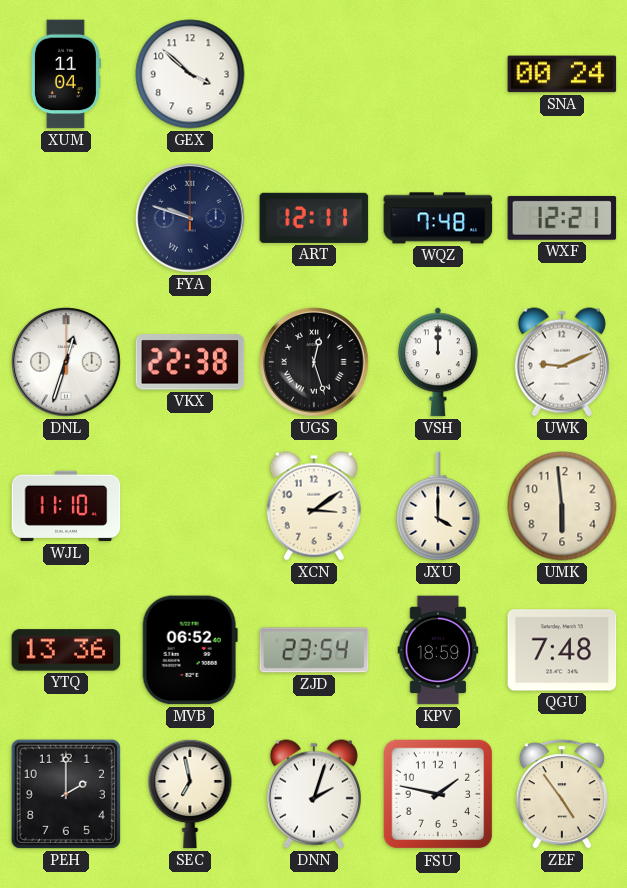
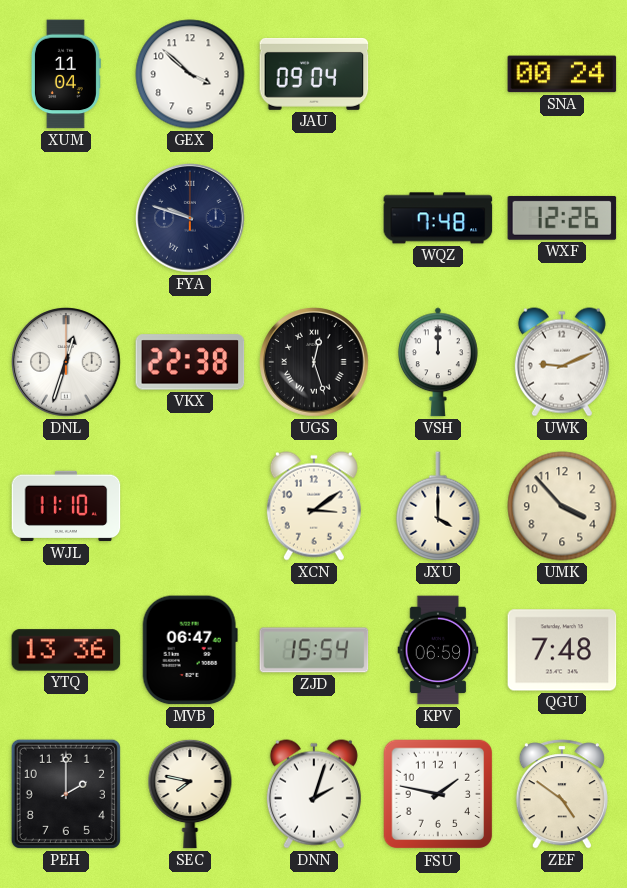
JAU: none -> 09:04
ART: 12:11 -> none
WXF: 12:21 -> 12:26
UMK: 5:59 -> 3:53
MVB: 06:52 -> 06:47
ZJD: 23:54 -> 15:54
KPV: 18:59 -> 06:59
SEC: 6:58 -> 7:47
ZEF: 4:54 -> 4:51
